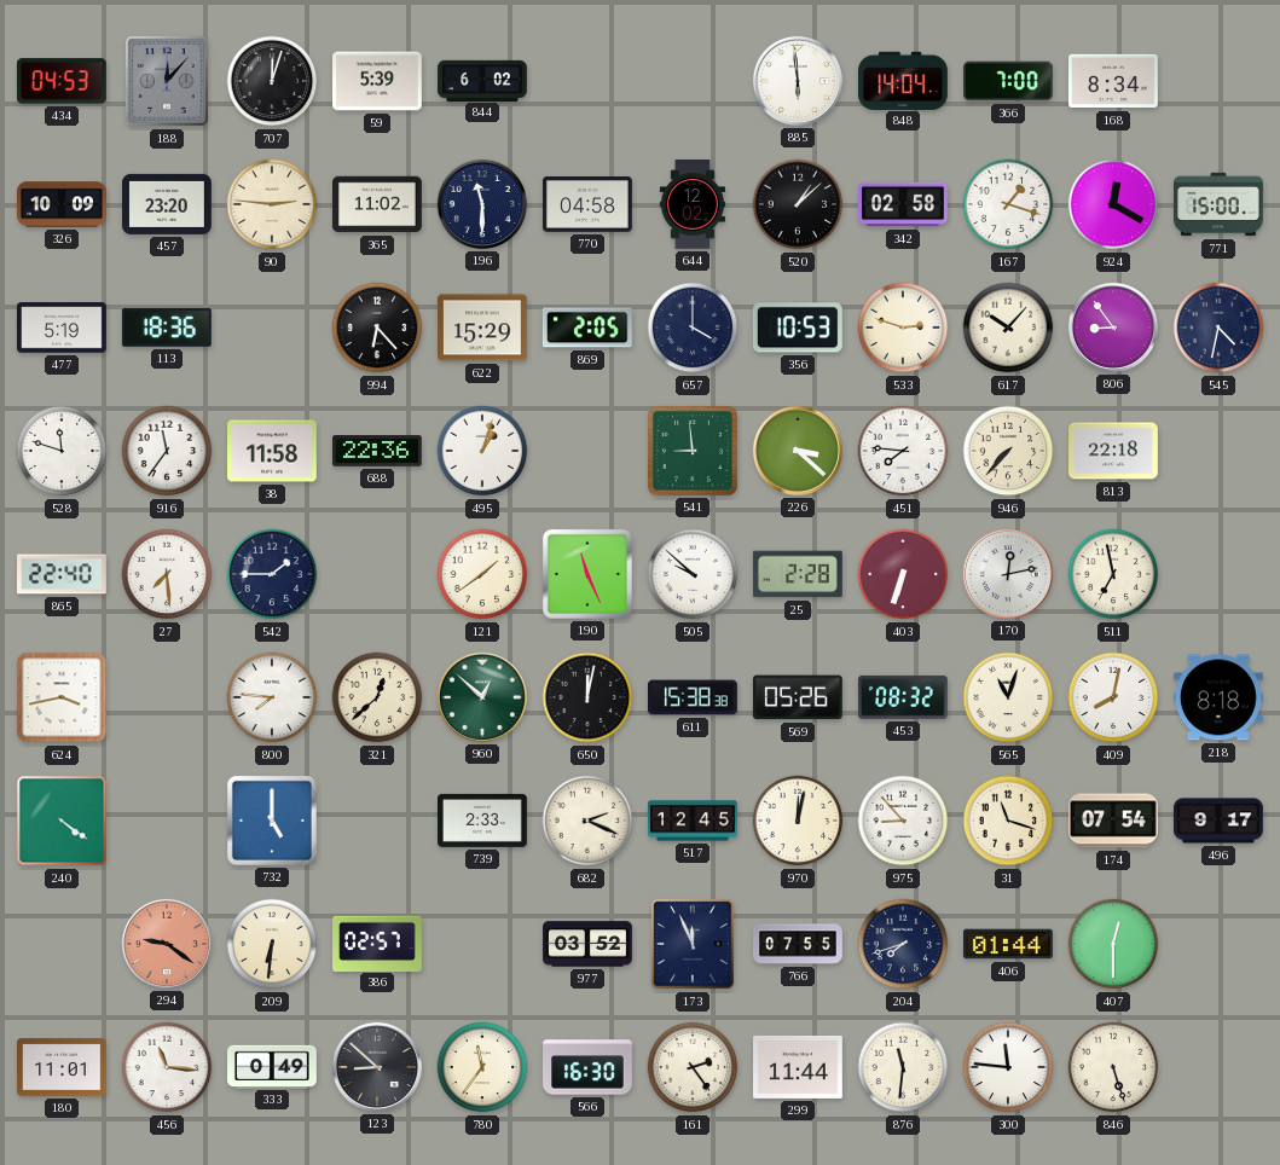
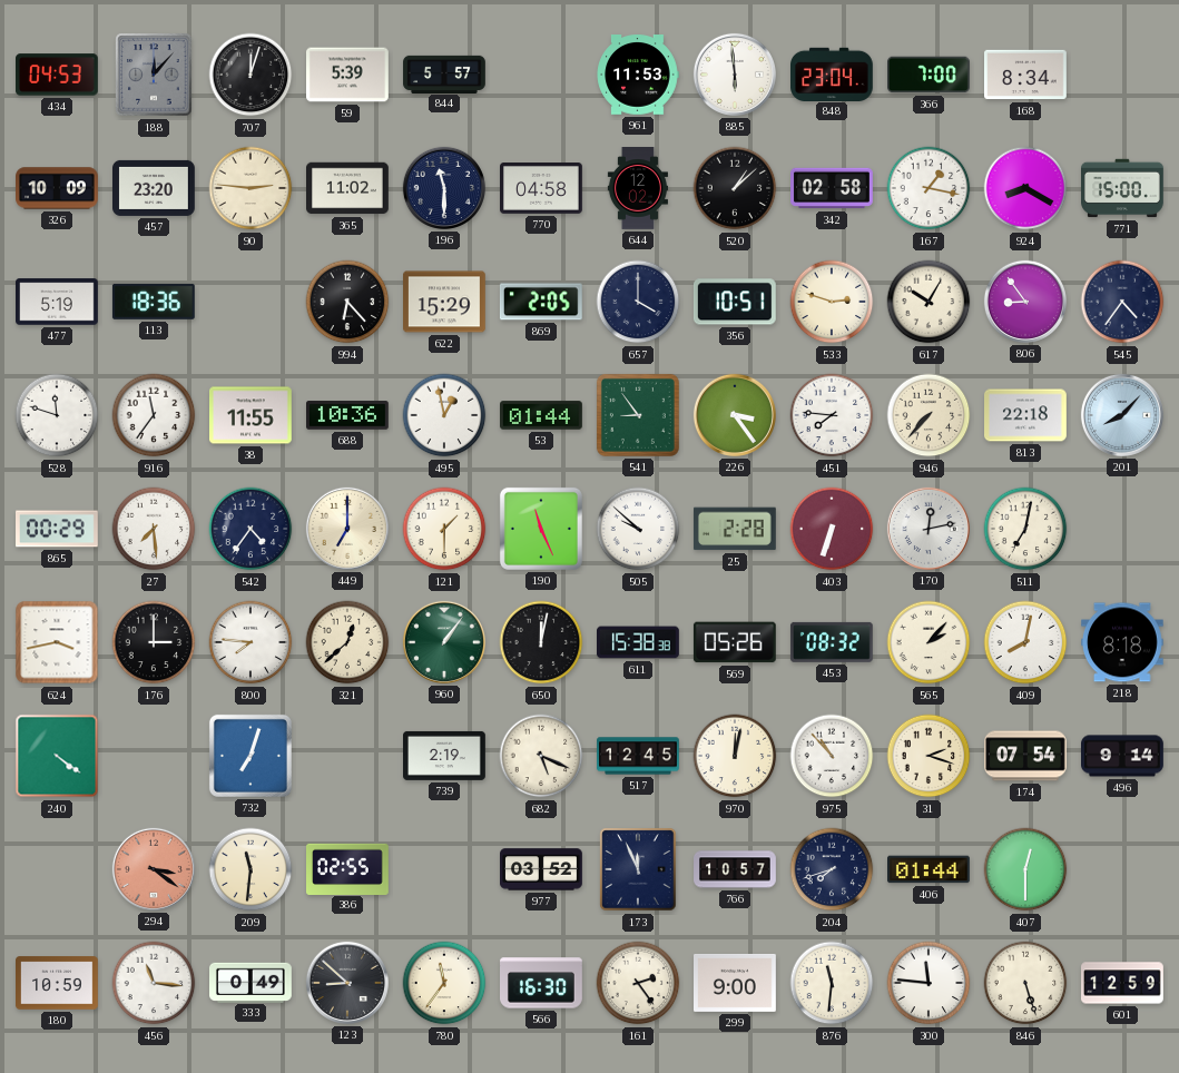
844: 6:02 -> 5:57
961: none -> 11:53
848: 14:04 -> 23:04
167: 1:18 -> 1:17
924: 12:20 -> 8:20
356: 10:53 -> 10:51
617: 10:07 -> 10:05
545: 4:32 -> 4:36
38: 11:58 -> 11:55
688: 22:36 -> 10:36
495: 1:03 -> 12:58
53: none -> 01:44
541: 8:59 -> 8:54
226: 3:22 -> 3:24
201: none -> 8:07
865: 22:40 -> 00:29
542: 1:45 -> 4:36
449: none -> 7:00
121: 1:39 -> 1:30
511: 6:58 -> 7:02
176: none -> 3:00
960: 12:52 -> 1:06
565: 11:03 -> 2:07
732: 5:00 -> 7:03
739: 2:33 -> 2:19
682: 2:19 -> 5:19
975: 8:53 -> 10:53
31: 11:18 -> 2:18
496: 9:17 -> 9:14
294: 9:21 -> 3:21
209: 6:31 -> 11:31
386: 02:57 -> 02:55
766: 07:55 -> 10:57
180: 11:01 -> 10:59
299: 11:44 -> 9:00
601: none -> 12:59
